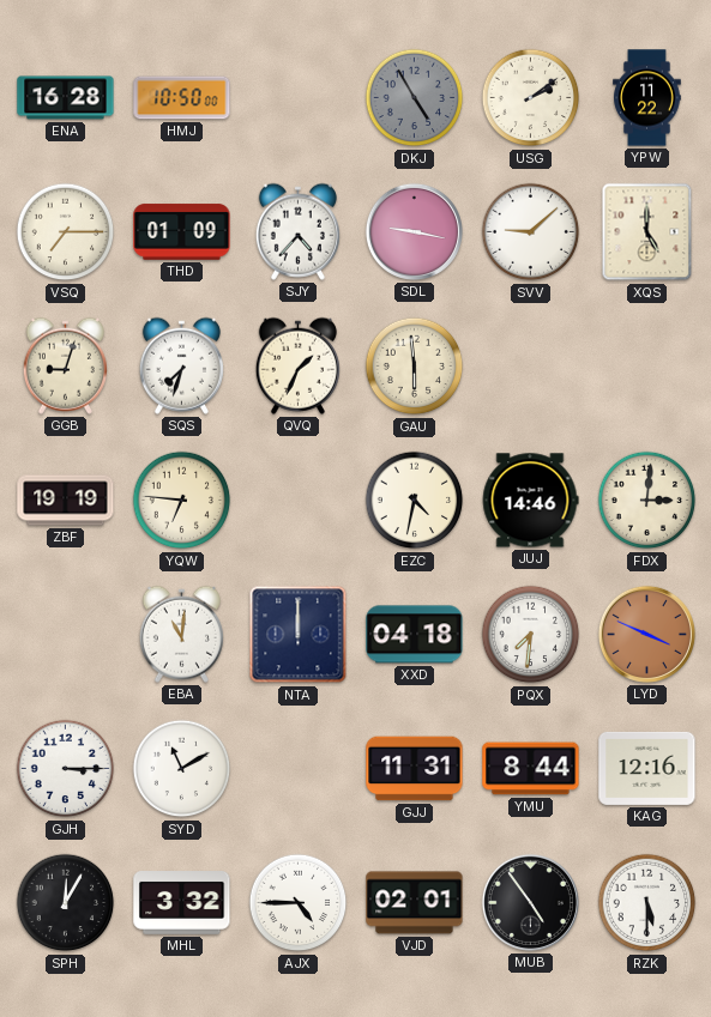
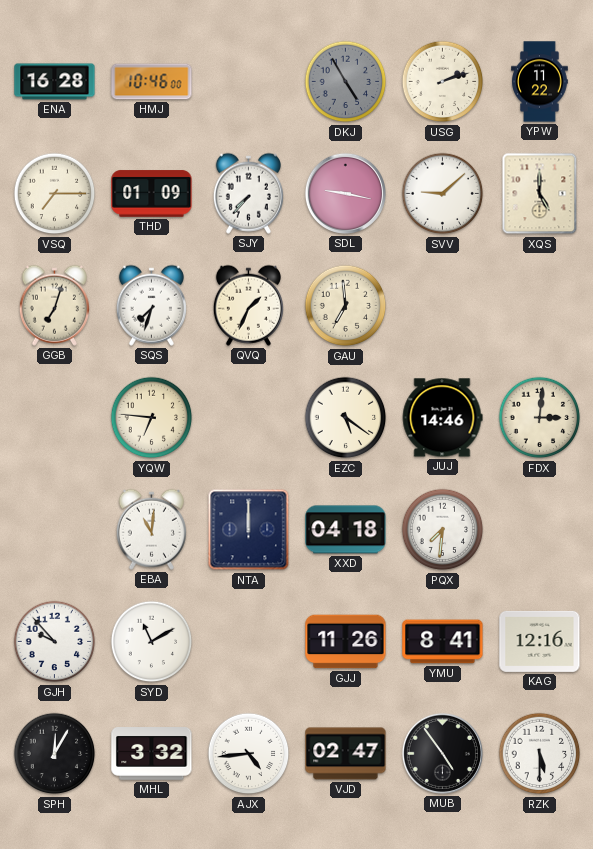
HMJ: 10:50 -> 10:46
USG: 2:09 -> 2:12
SJY: 4:37 -> 7:37
GGB: 9:03 -> 7:03
GAU: 5:59 -> 6:59
ZBF: 19:19 -> none
EZC: 4:32 -> 5:21
LYD: 3:49 -> none
GJH: 3:15 -> 9:53
GJJ: 11:31 -> 11:26
YMU: 8:44 -> 8:41
AJX: 4:45 -> 4:44
VJD: 02:01 -> 02:47
